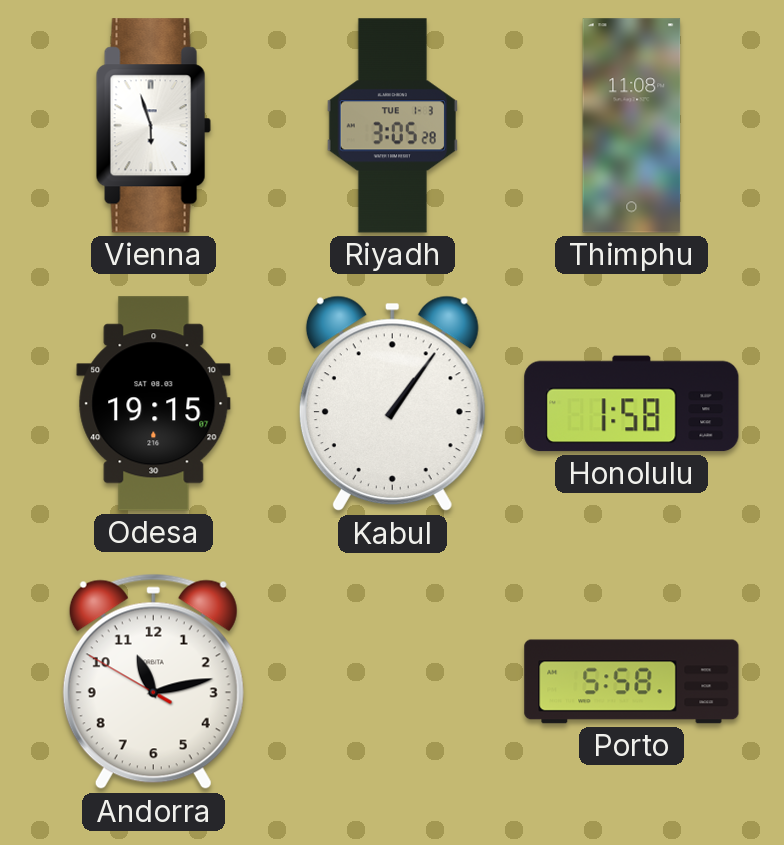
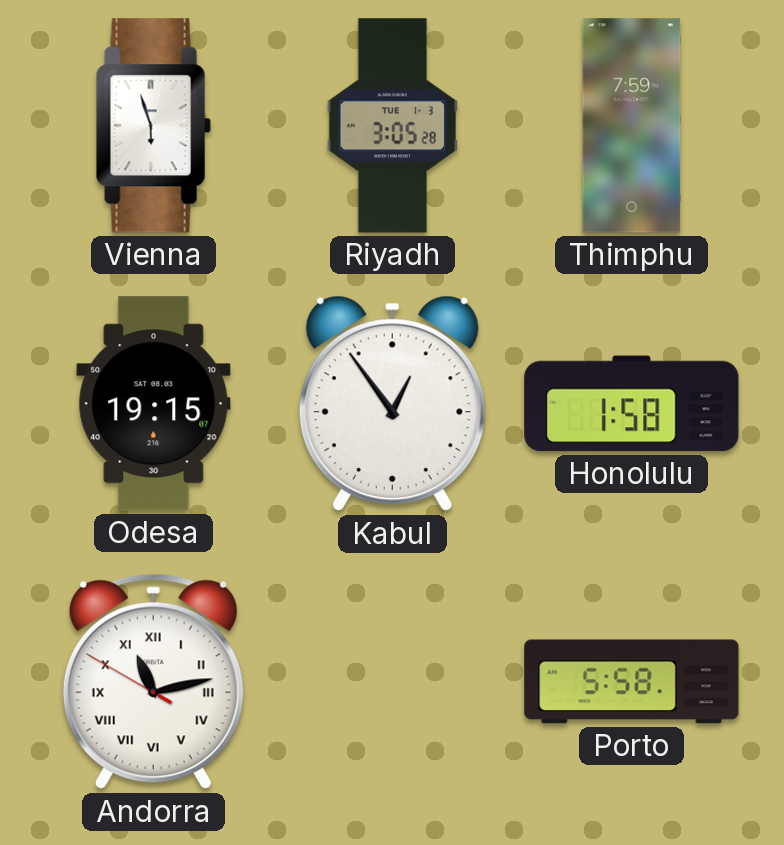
Thimphu: 11:08 -> 7:59
Kabul: 1:06 -> 12:54
Andorra numerals: Arabic -> Roman
